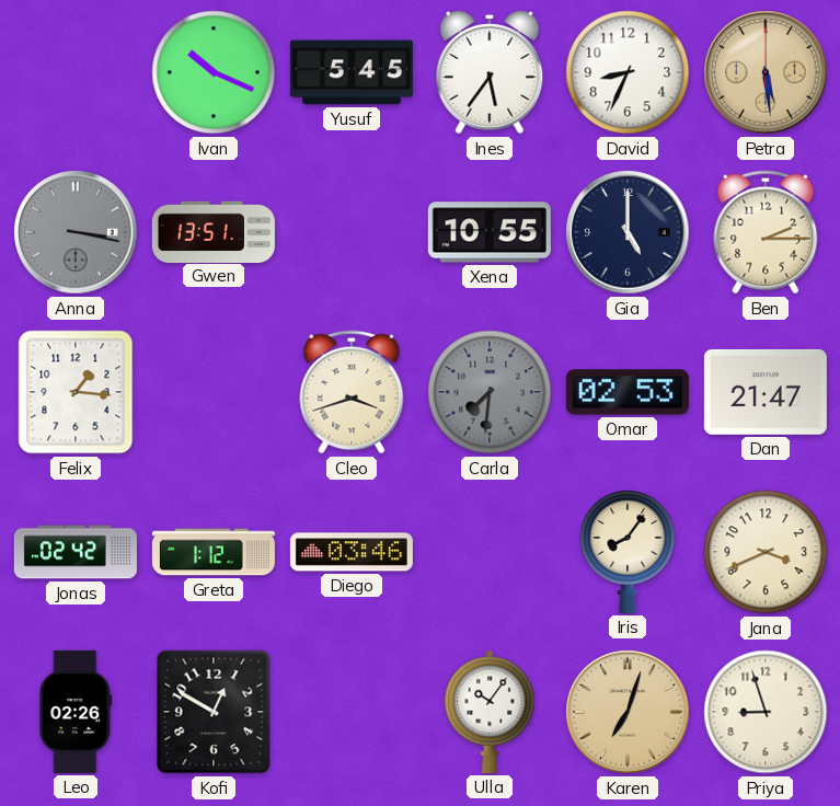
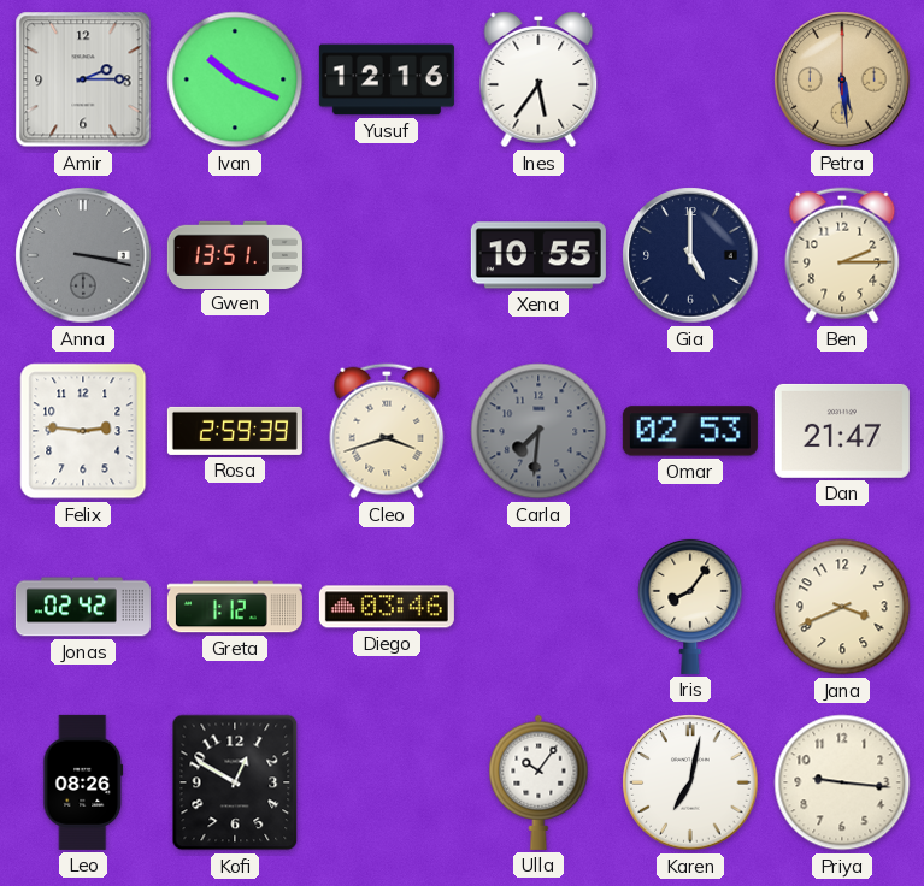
Amir: none -> 2:15
Yusuf: 5:45 -> 12:16
David: 8:34 -> none
Felix: 1:16 -> 2:46
Rosa: none -> 2:59
Leo: 02:26 -> 08:26
Karen: 7:03 -> 7:02
Karen dial: champagne -> white
Priya: 8:57 -> 9:16
